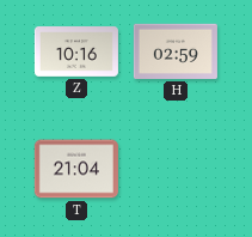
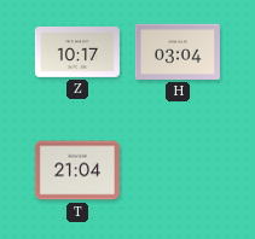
Z: 10:16 -> 10:17
H: 02:59 -> 03:04
